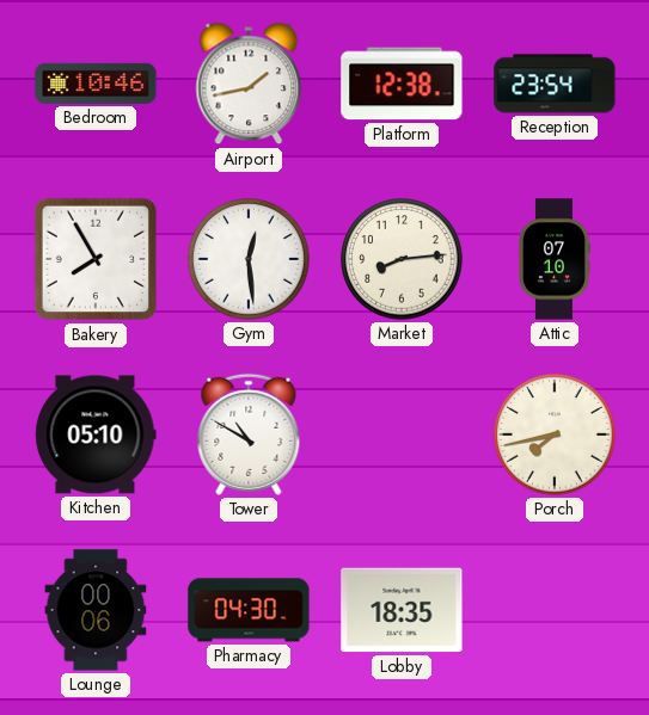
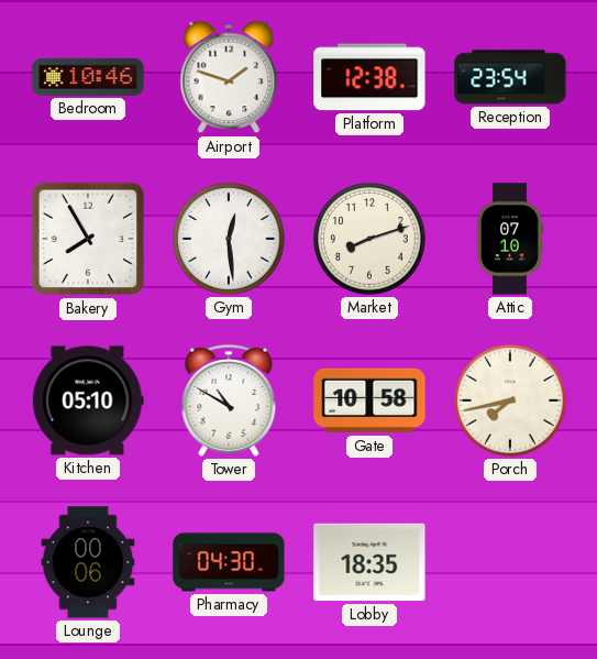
Airport: 1:43 -> 1:48
Market: 8:14 -> 8:12
Gate: none -> 10:58
